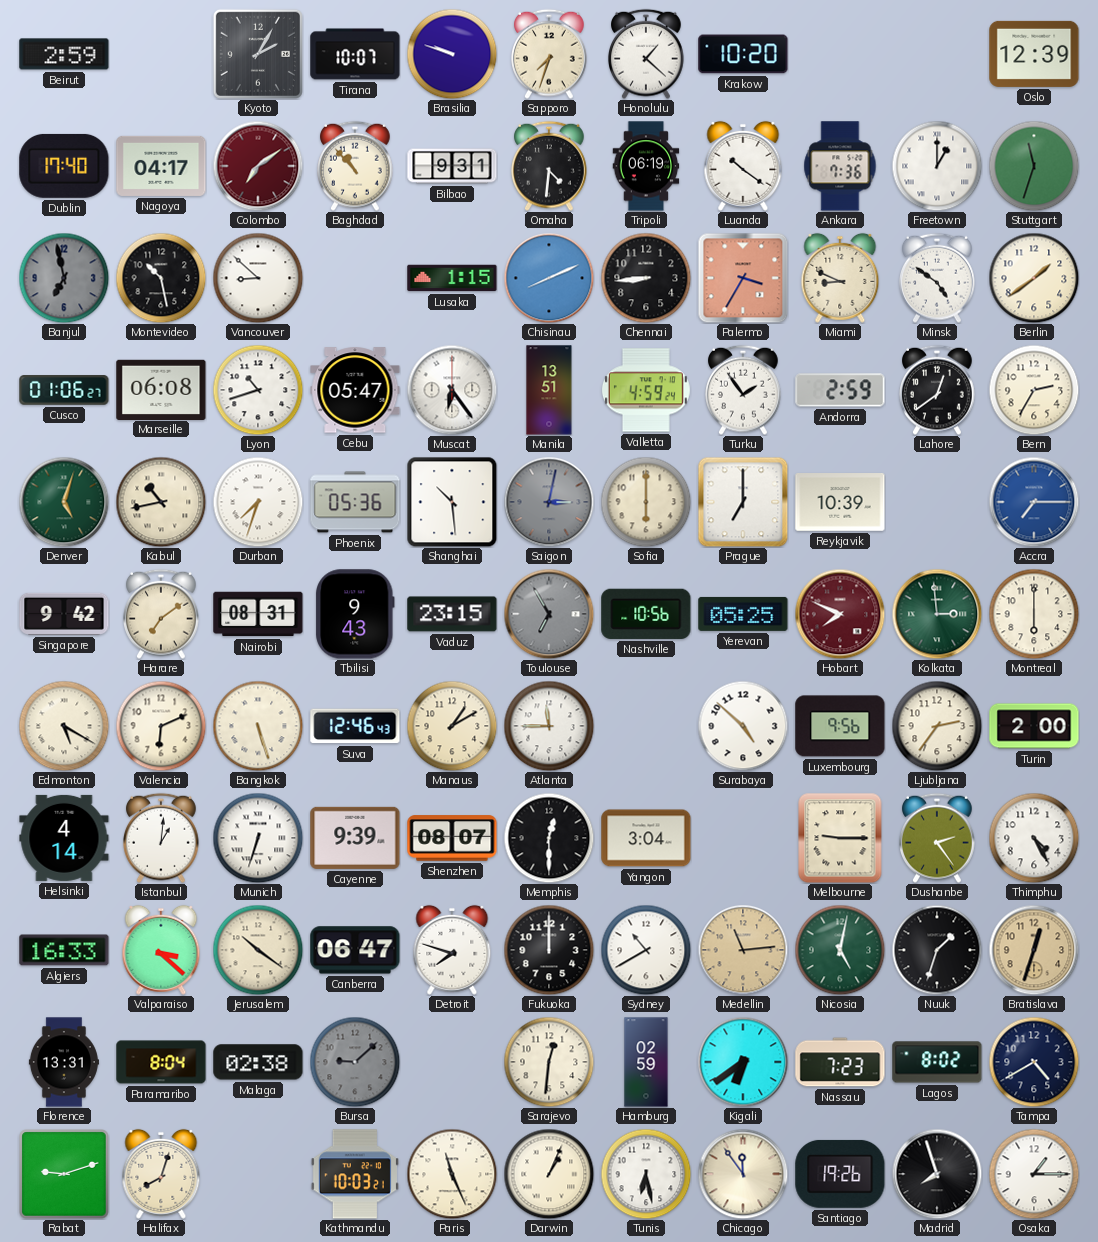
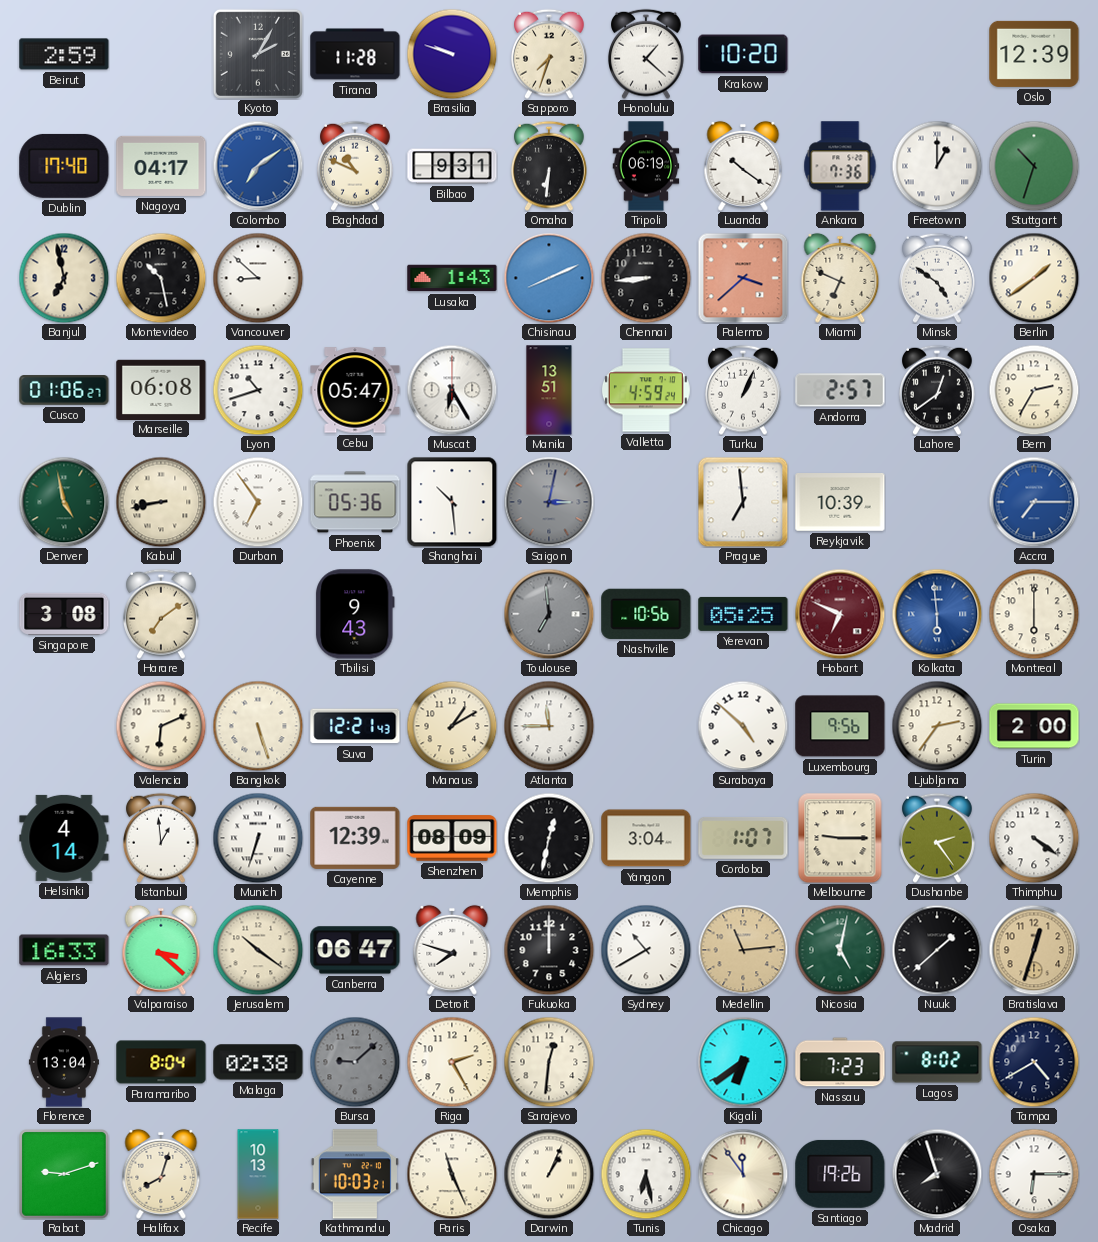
Tirana: 10:07 -> 11:28
Colombo dial: burgundy -> blue
Baghdad: 10:53 -> 10:49
Omaha: 4:31 -> 6:31
Stuttgart: 11:33 -> 10:33
Banjul dial: grey -> cream
Lusaka: 1:15 -> 1:43
Palermo: 3:35 -> 3:38
Miami: 8:49 -> 6:49
Muscat: 6:24 -> 6:25
Turku: 1:54 -> 1:04
Andorra: 2:59 -> 2:57
Denver: 5:03 -> 4:58
Kabul: 10:43 -> 8:43
Durban: 7:33 -> 6:54
Sofia: 6:00 -> none
Prague: 7:00 -> 6:59
Singapore: 9:42 -> 3:08
Nairobi: 08:31 -> none
Vaduz: 23:15 -> none
Toulouse: 6:55 -> 6:59
Hobart: 7:49 -> 6:49
Kolkata: 2:59 -> 5:59
Kolkata dial: green -> blue
Edmonton: 5:20 -> none
Suva: 12:46 -> 12:21
Istanbul: 1:01 -> 12:59
Cayenne: 9:39 -> 12:39
Shenzhen: 08:07 -> 08:09
Memphis: 12:30 -> 12:32
Cordoba: none -> 1:07
Thimphu: 4:25 -> 4:21
Nuuk: 1:33 -> 1:38
Florence: 13:31 -> 13:04
Riga: none -> 2:25
Hamburg: 02:59 -> none
Recife: none -> 10:13
Osaka: 1:15 -> 6:15
